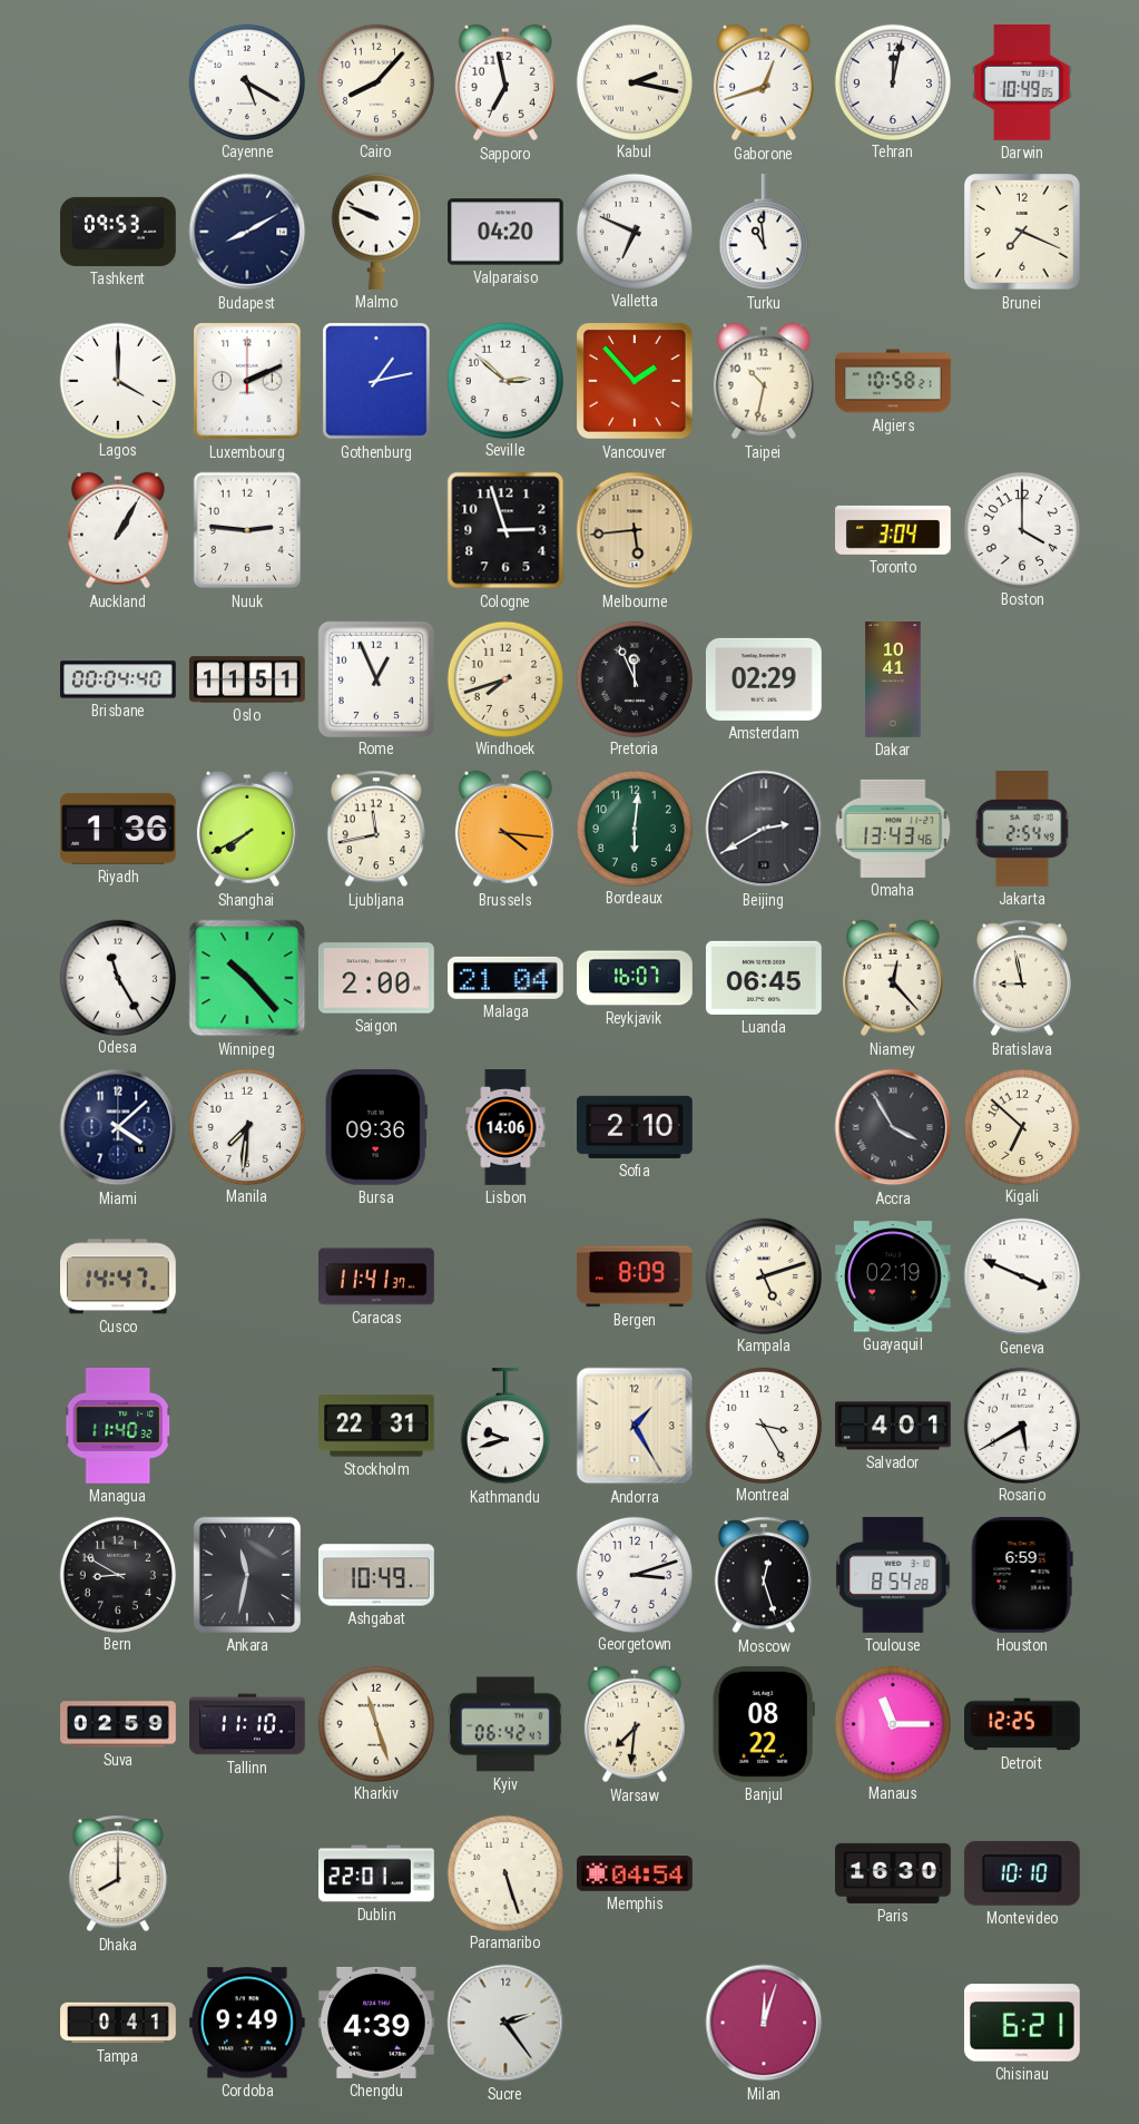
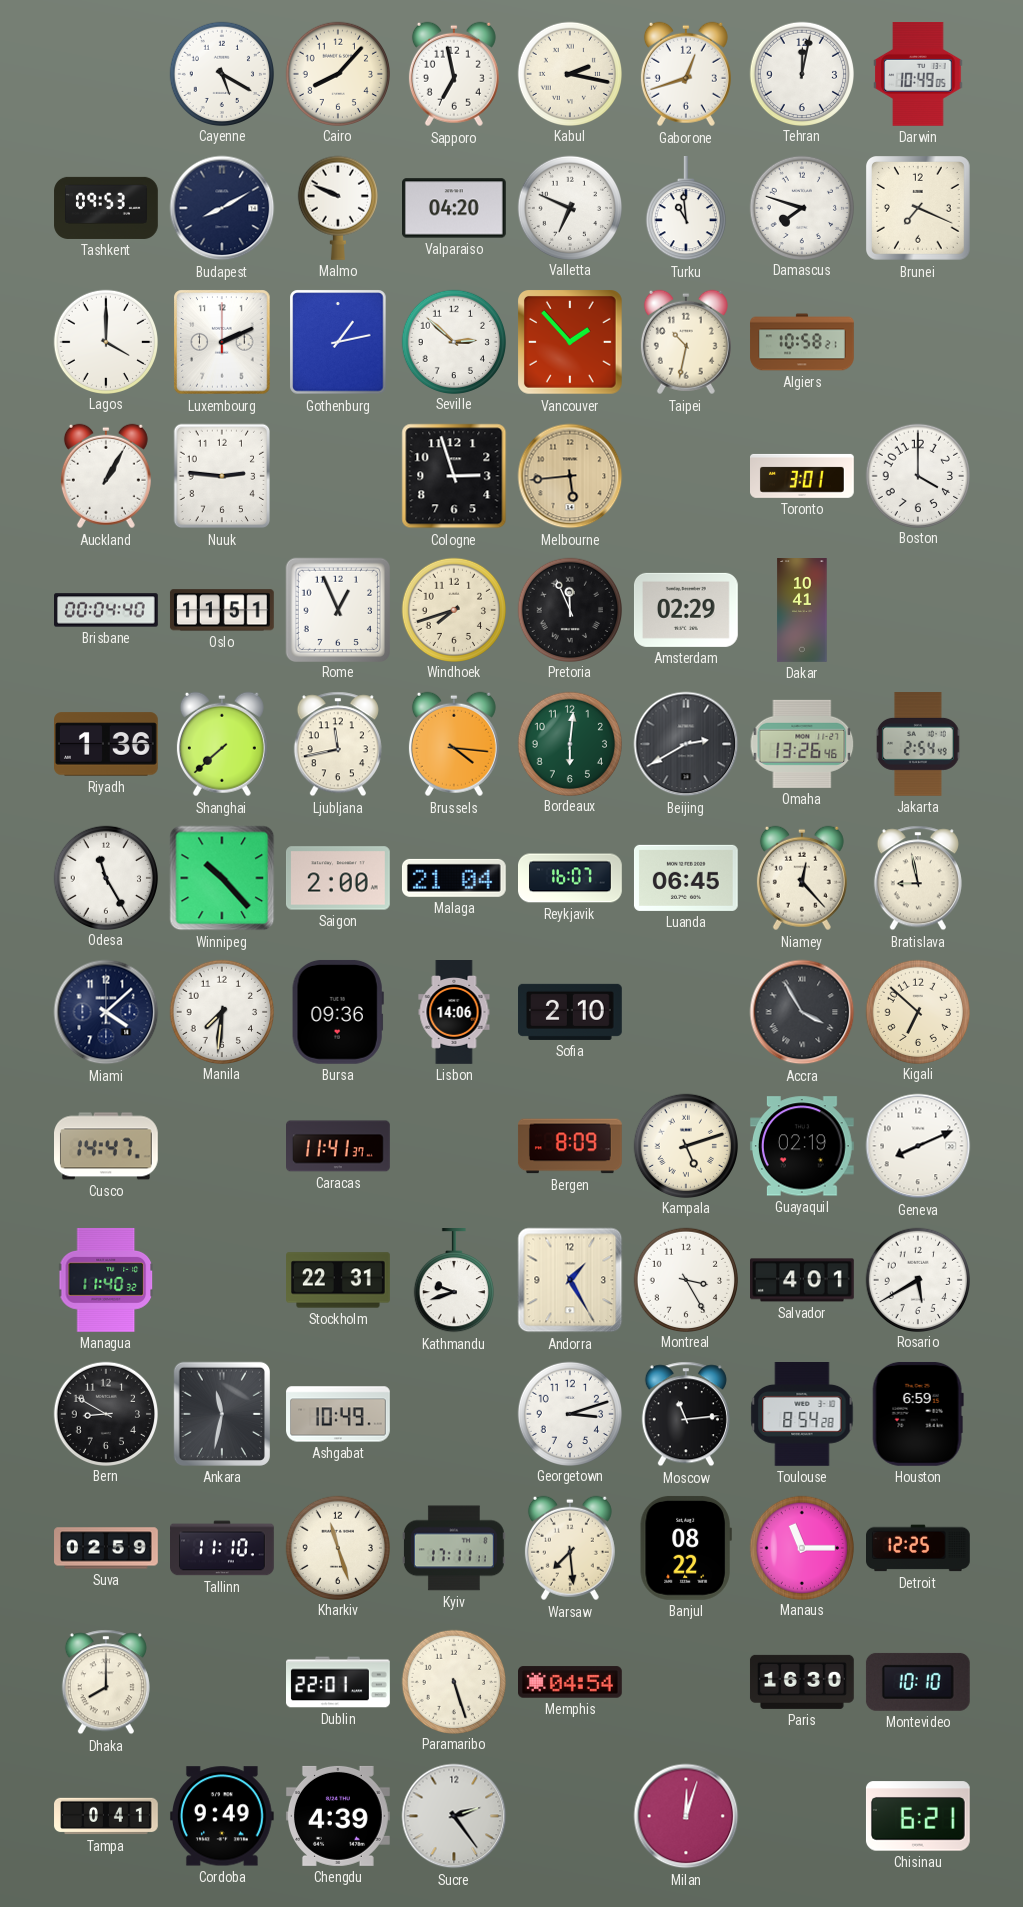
Damascus: none -> 7:48
Toronto: 3:04 -> 3:01
Shanghai: 7:40 -> 7:38
Omaha: 13:43 -> 13:26
Geneva: 3:49 -> 8:11
Moscow: 12:27 -> 11:14
Kyiv: 06:42 -> 17:11
Warsaw: 7:31 -> 7:29
